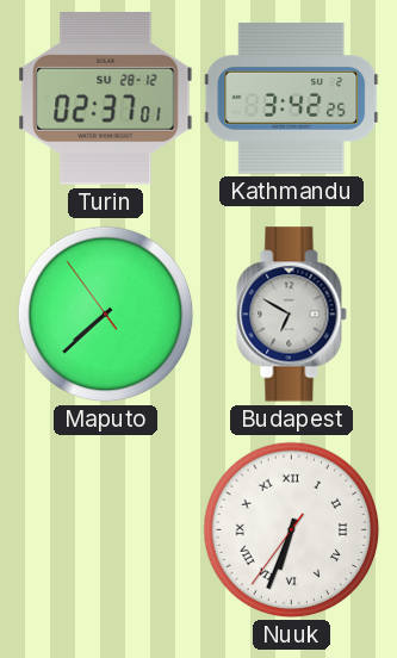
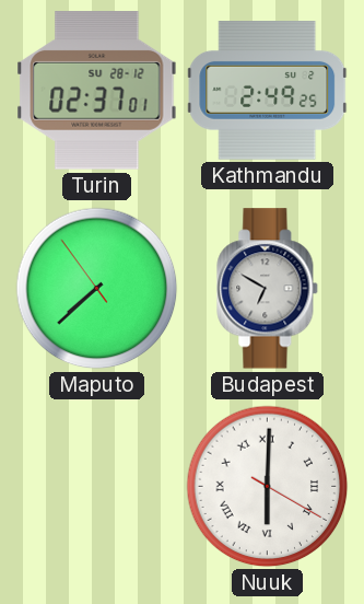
Kathmandu: 3:42 -> 2:49
Nuuk: 6:33 -> 6:00
